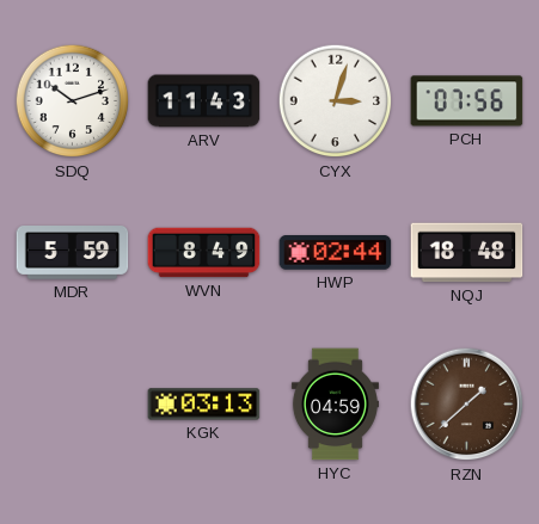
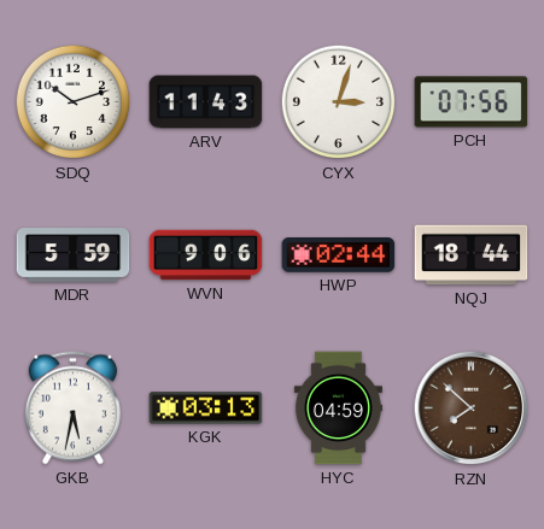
WVN: 8:49 -> 9:06
NQJ: 18:48 -> 18:44
GKB: none -> 5:32
RZN: 1:38 -> 7:52
